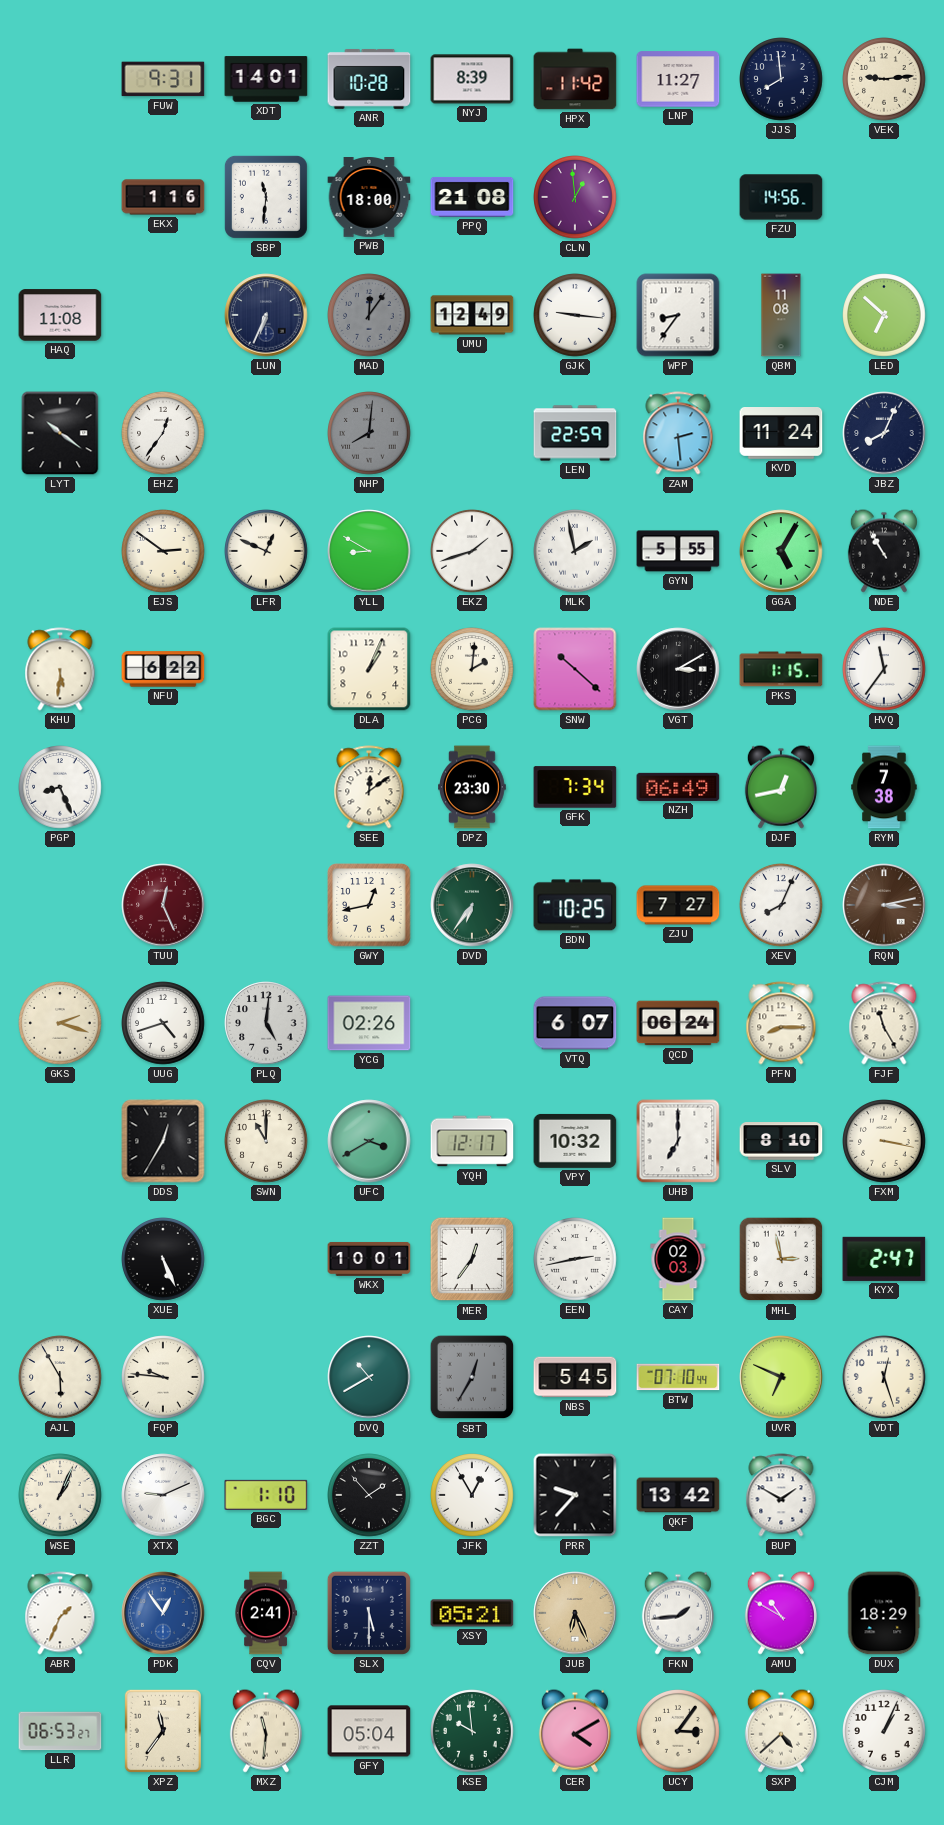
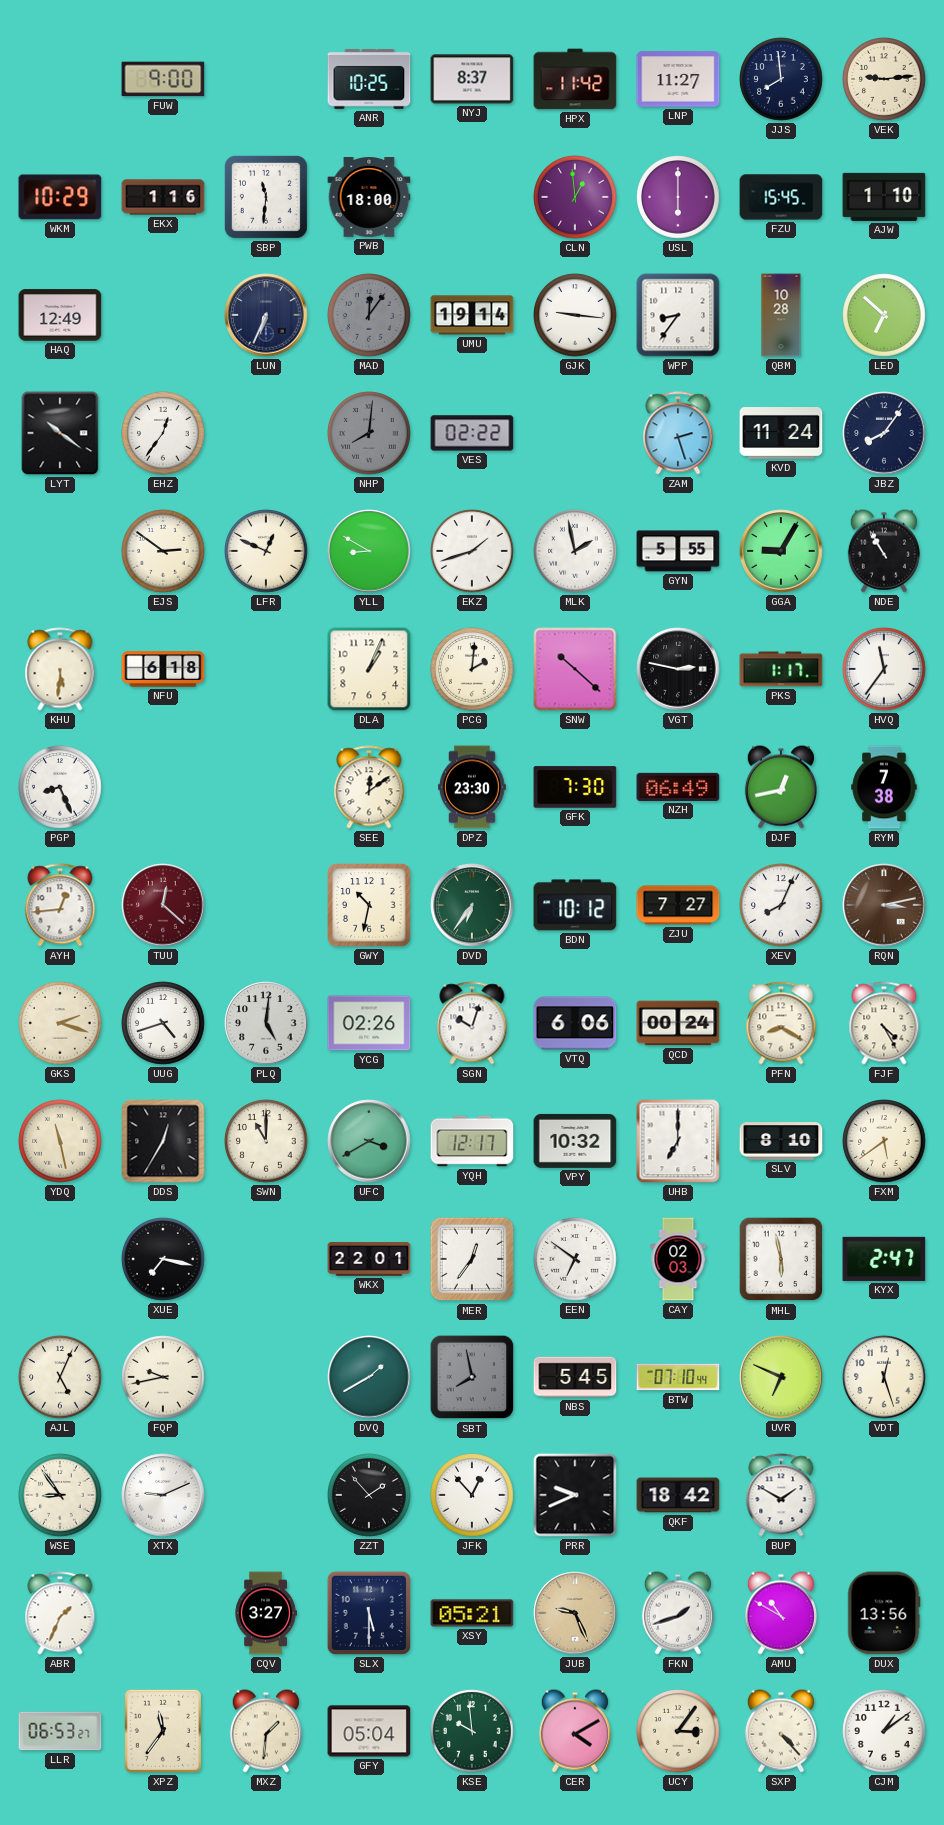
FUW: 9:31 -> 9:00
XDT: 14:01 -> none
ANR: 10:28 -> 10:25
NYJ: 8:39 -> 8:37
WKM: none -> 10:29
PPQ: 21:08 -> none
USL: none -> 6:00
FZU: 14:56 -> 15:45
AJW: none -> 1:10
HAQ: 11:08 -> 12:49
UMU: 12:49 -> 19:14
QBM: 11:08 -> 10:28
VES: none -> 02:22
LEN: 22:59 -> none
ZAM: 2:29 -> 2:27
JBZ: 8:04 -> 8:06
GGA: 5:05 -> 9:05
NFU: 6:22 -> 6:18
VGT: 3:10 -> 2:47
PKS: 1:15 -> 1:17
GFK: 7:34 -> 7:30
AYH: none -> 12:44
TUU: 12:26 -> 12:22
GWY: 12:43 -> 10:32
BDN: 10:25 -> 10:12
SGN: none -> 10:03
VTQ: 6:07 -> 6:06
QCD: 06:24 -> 00:24
PFN: 8:15 -> 8:20
FJF: 11:25 -> 4:25
YDQ: none -> 11:28
FXM: 3:17 -> 5:39
XUE: 5:26 -> 7:17
WKX: 10:01 -> 22:01
EEN: 2:43 -> 6:51
MHL: 2:58 -> 5:58
AJL: 5:55 -> 5:04
FQP: 9:46 -> 9:43
DVQ: 10:40 -> 1:40
SBT: 12:35 -> 7:58
WSE: 1:04 -> 8:54
BGC: 1:10 -> none
JFK: 12:55 -> 12:53
PRR: 9:37 -> 9:41
QKF: 13:42 -> 18:42
PDK: 12:54 -> none
CQV: 2:41 -> 3:27
JUB: 6:26 -> 9:26
FKN: 1:44 -> 1:42
DUX: 18:29 -> 13:56
MXZ: 11:31 -> 1:31
SXP: 4:38 -> 4:23
CJM: 1:04 -> 1:09
